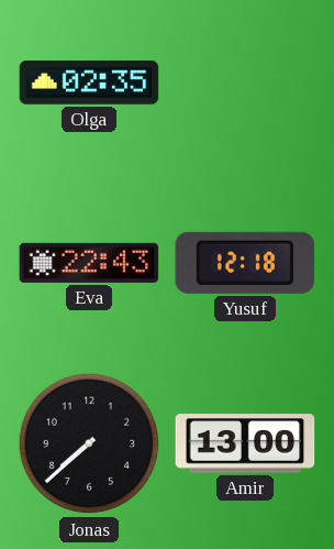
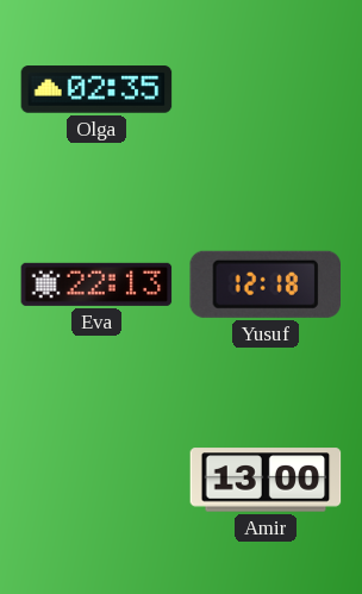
Eva: 22:43 -> 22:13
Jonas: 7:38 -> none
